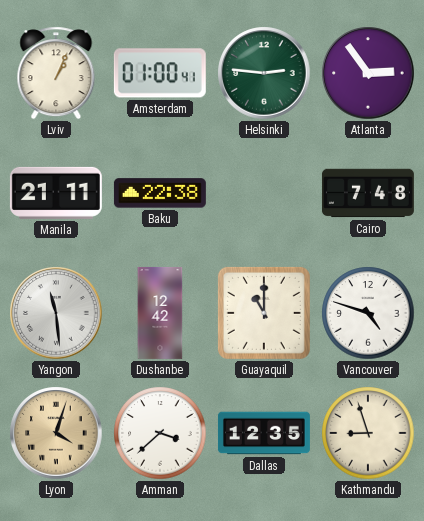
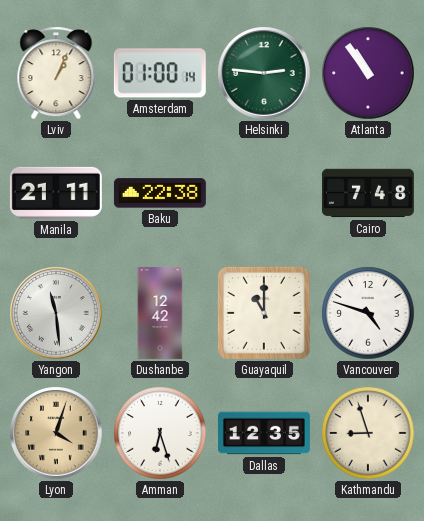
Amsterdam: 01:00:41 -> 01:00:14
Atlanta: 2:54 -> 10:54
Amman: 3:38 -> 6:27
